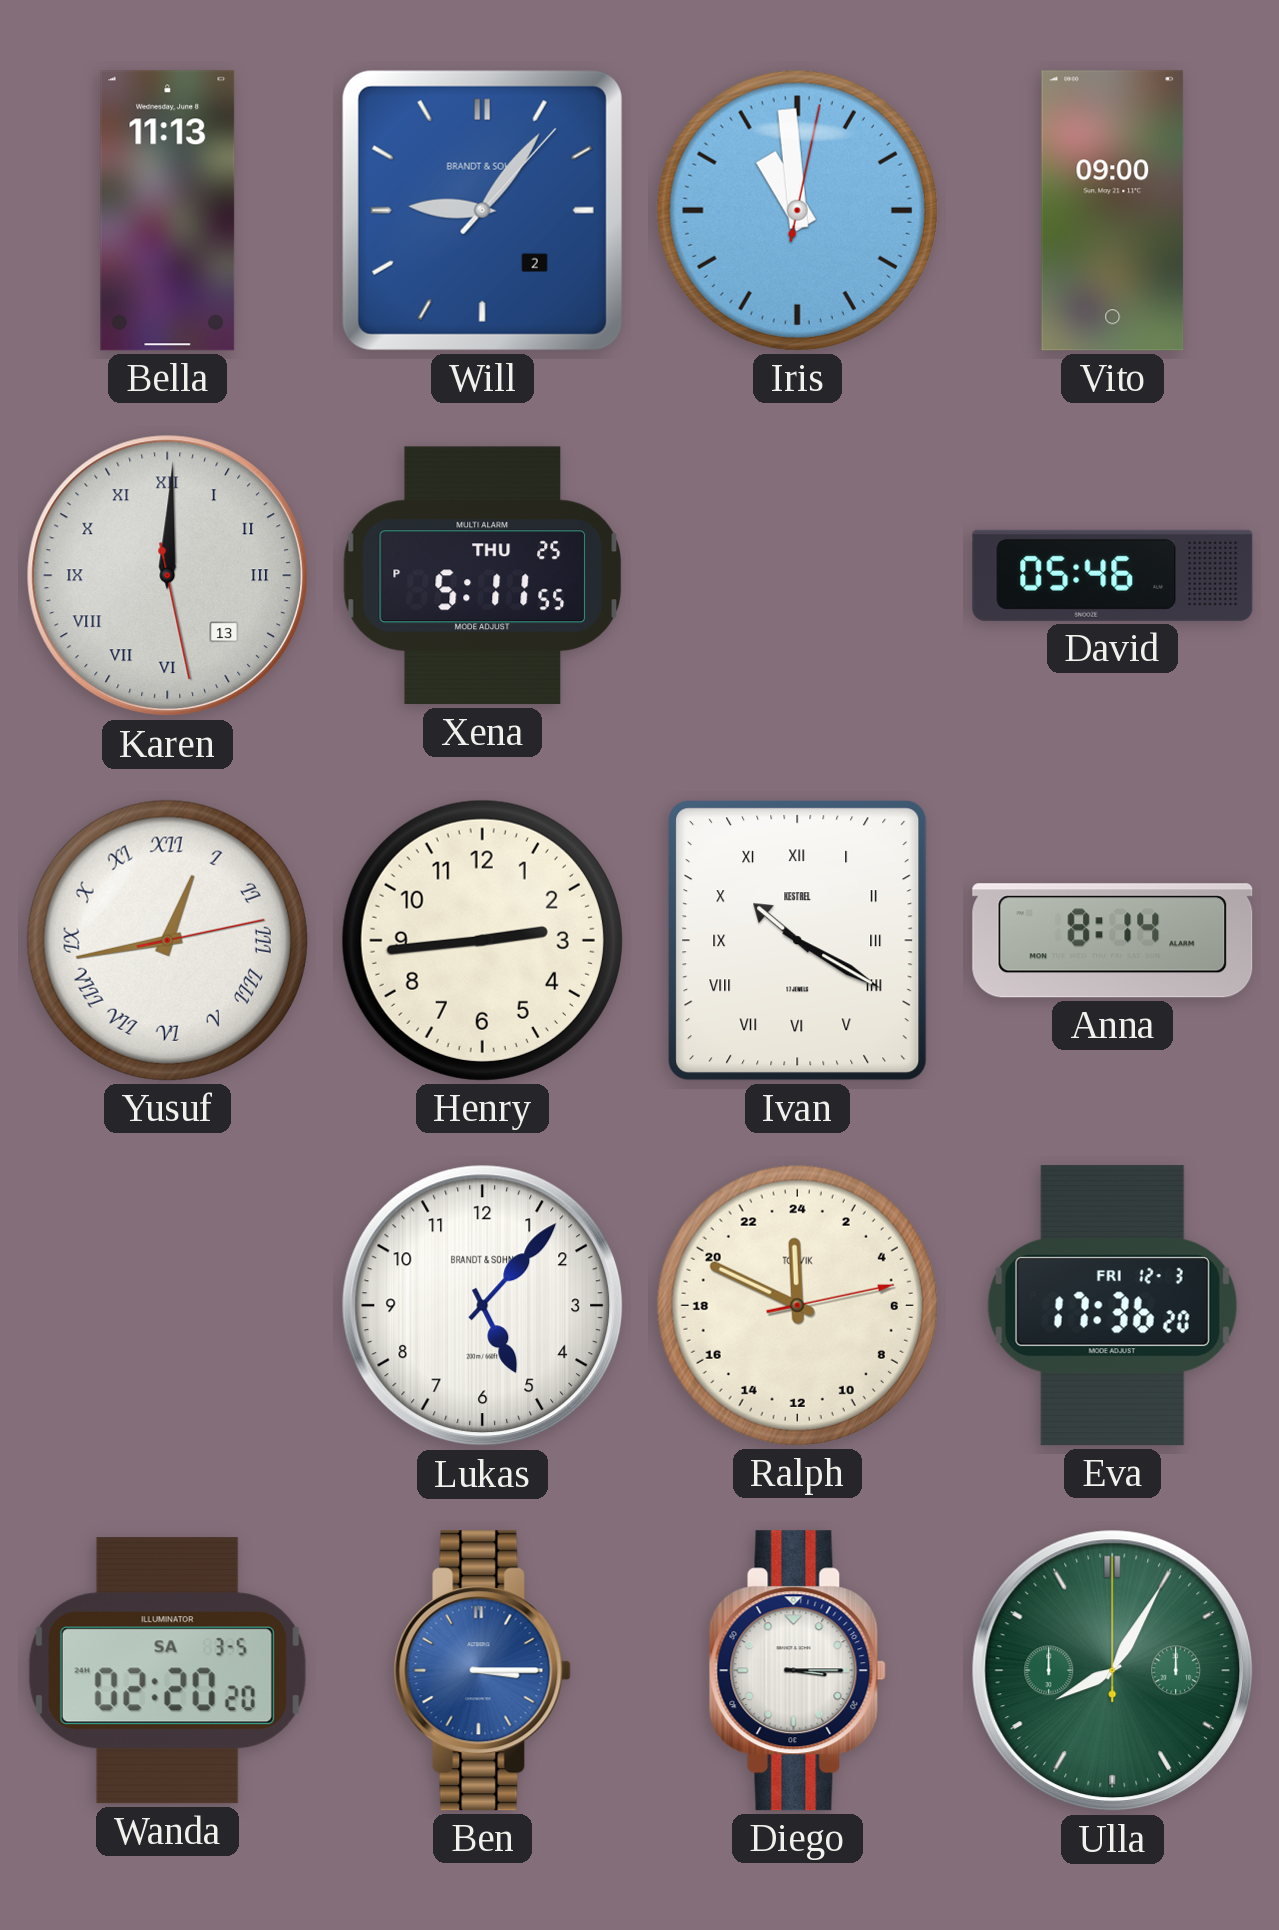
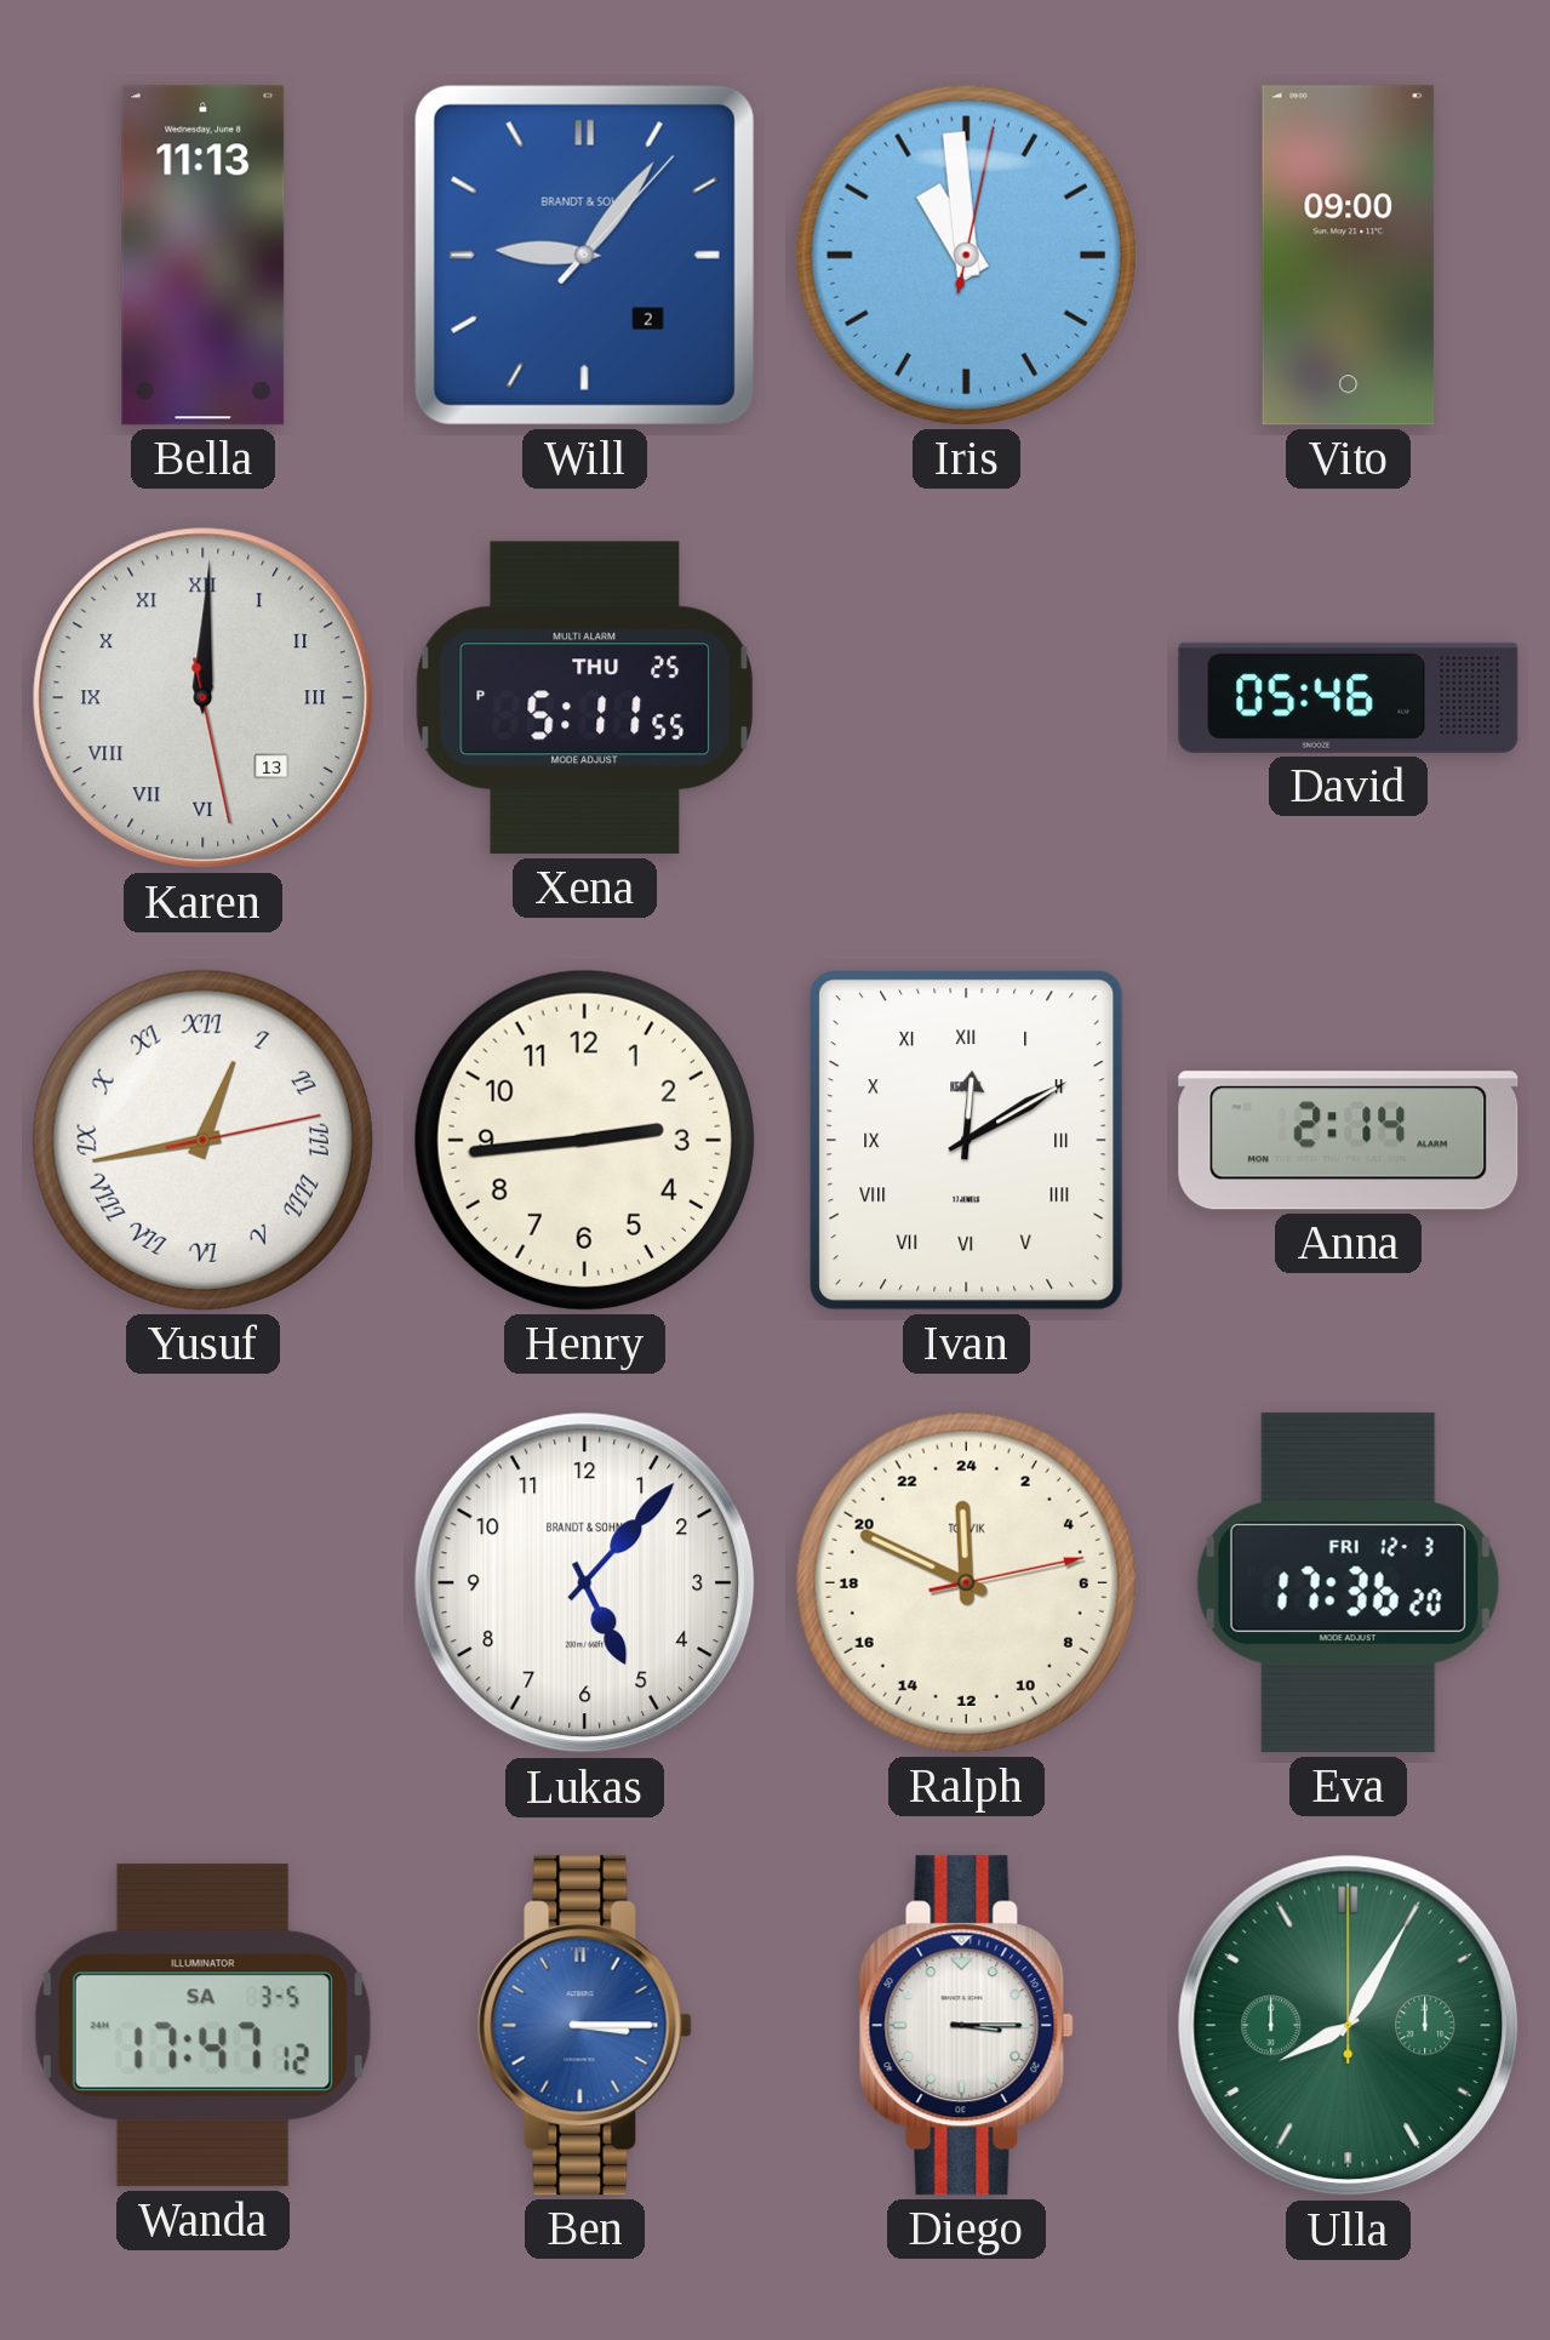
Ivan: 10:20 -> 12:10
Anna: 8:14 -> 2:14
Wanda: 02:20 -> 17:47
